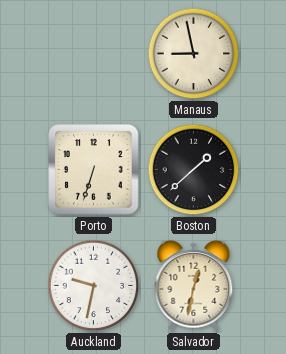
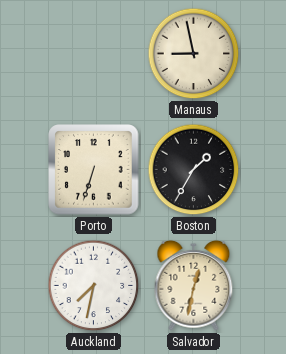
Boston: 1:38 -> 1:35
Auckland: 9:32 -> 7:32
